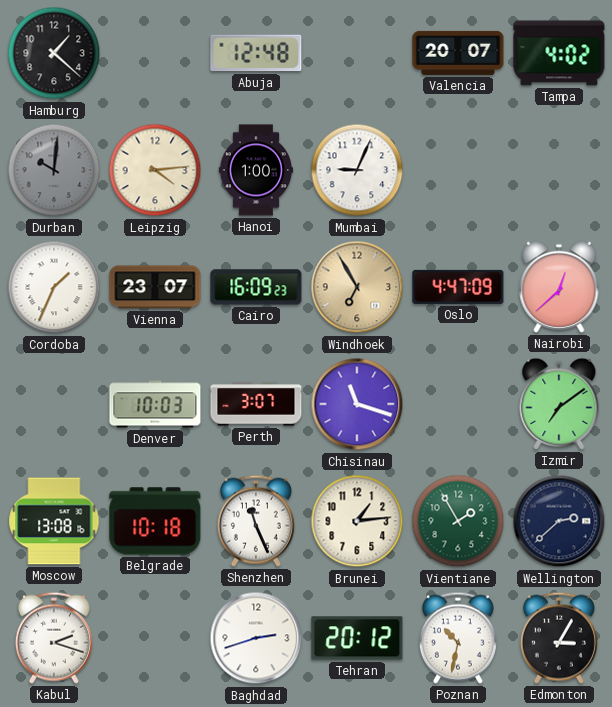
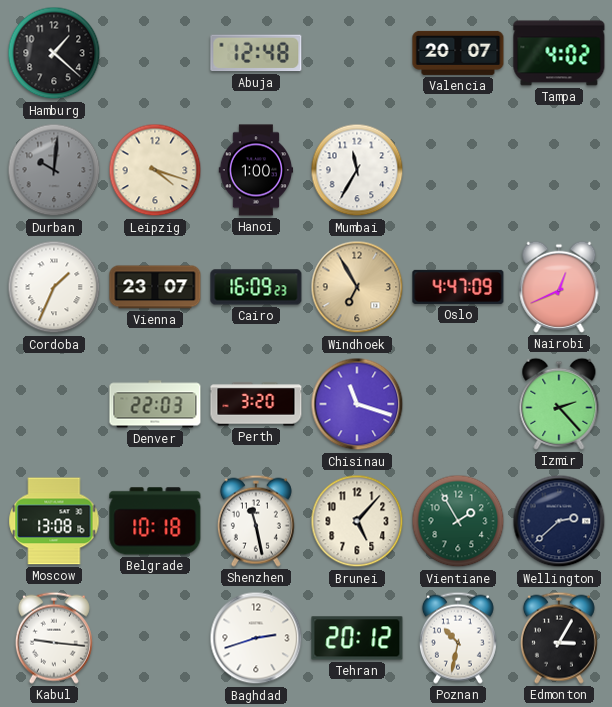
Leipzig: 4:14 -> 4:18
Mumbai: 9:04 -> 11:35
Nairobi: 12:38 -> 12:41
Denver: 10:03 -> 22:03
Perth: 3:07 -> 3:20
Izmir: 7:09 -> 2:23
Shenzhen: 11:26 -> 11:28
Brunei: 1:14 -> 5:07
Kabul: 2:18 -> 9:16
